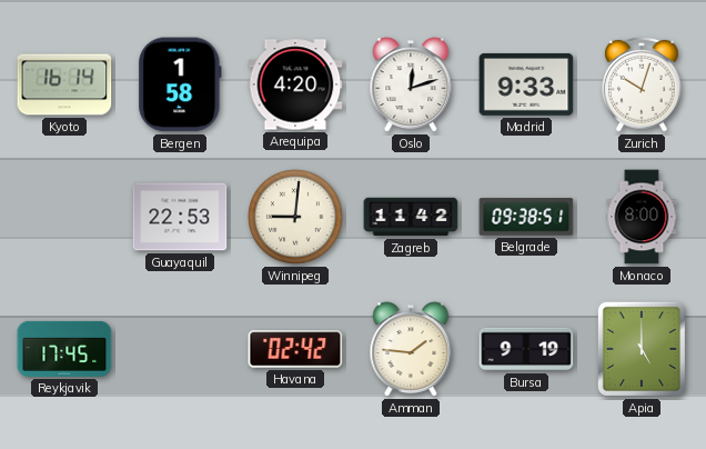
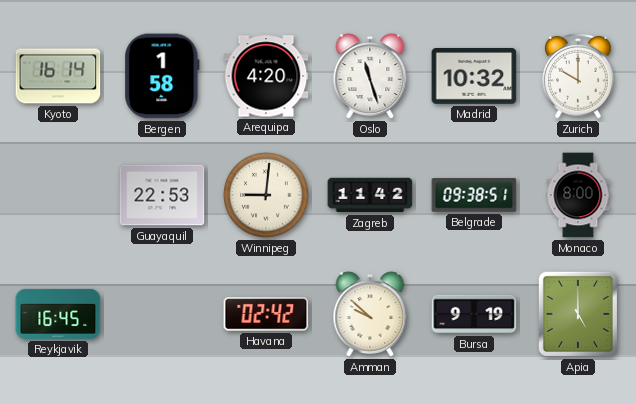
Oslo: 12:12 -> 11:27
Madrid: 9:33 -> 10:32
Zurich: 10:03 -> 10:00
Reykjavik: 17:45 -> 16:45
Amman: 1:46 -> 9:52
